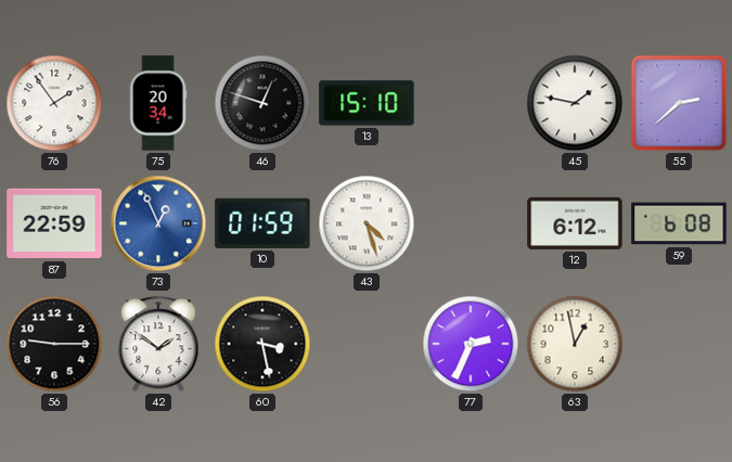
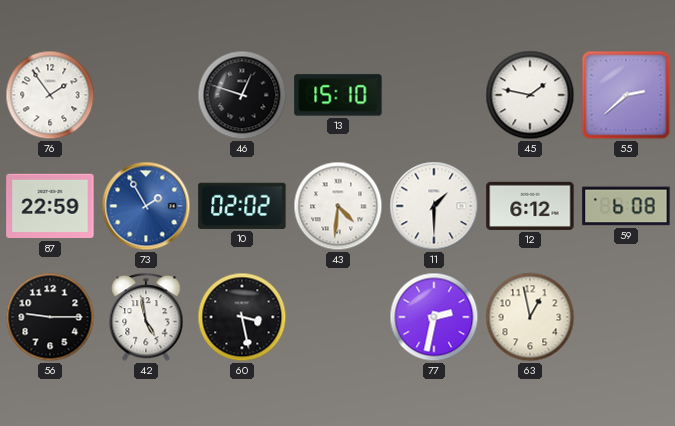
75: 20:34 -> none
73: 12:56 -> 1:55
10: 01:59 -> 02:02
43: 4:27 -> 4:31
11: none -> 1:30
42: 1:51 -> 4:58
77: 2:34 -> 2:32
